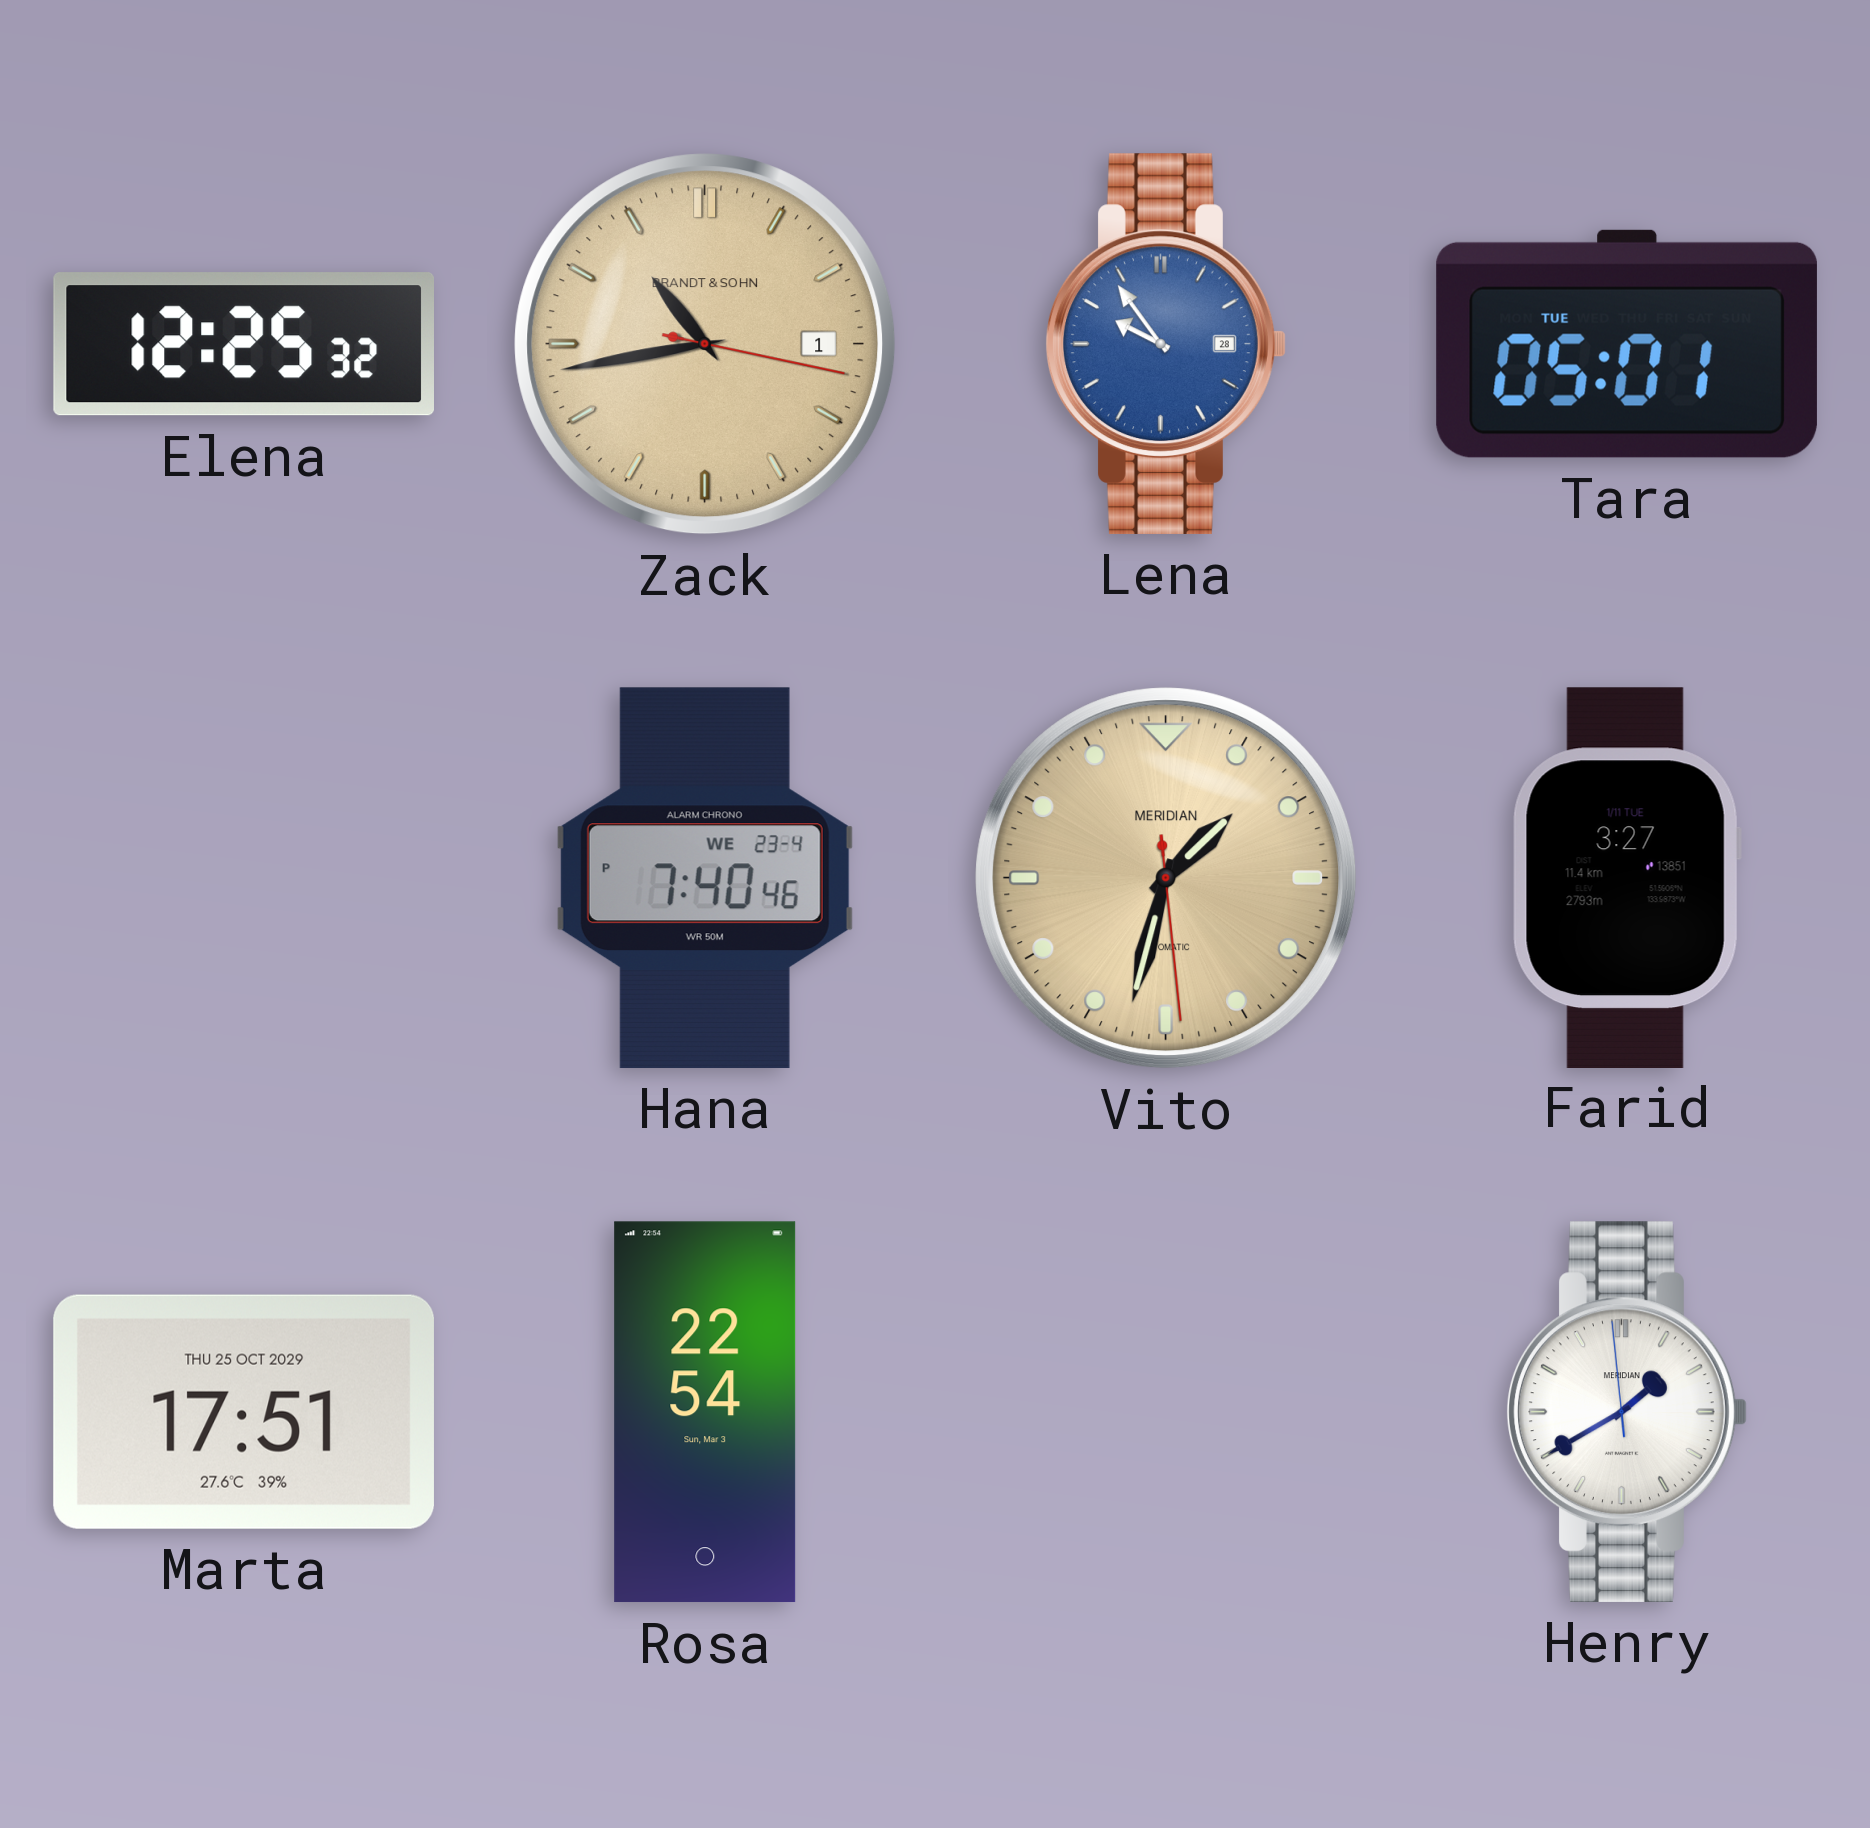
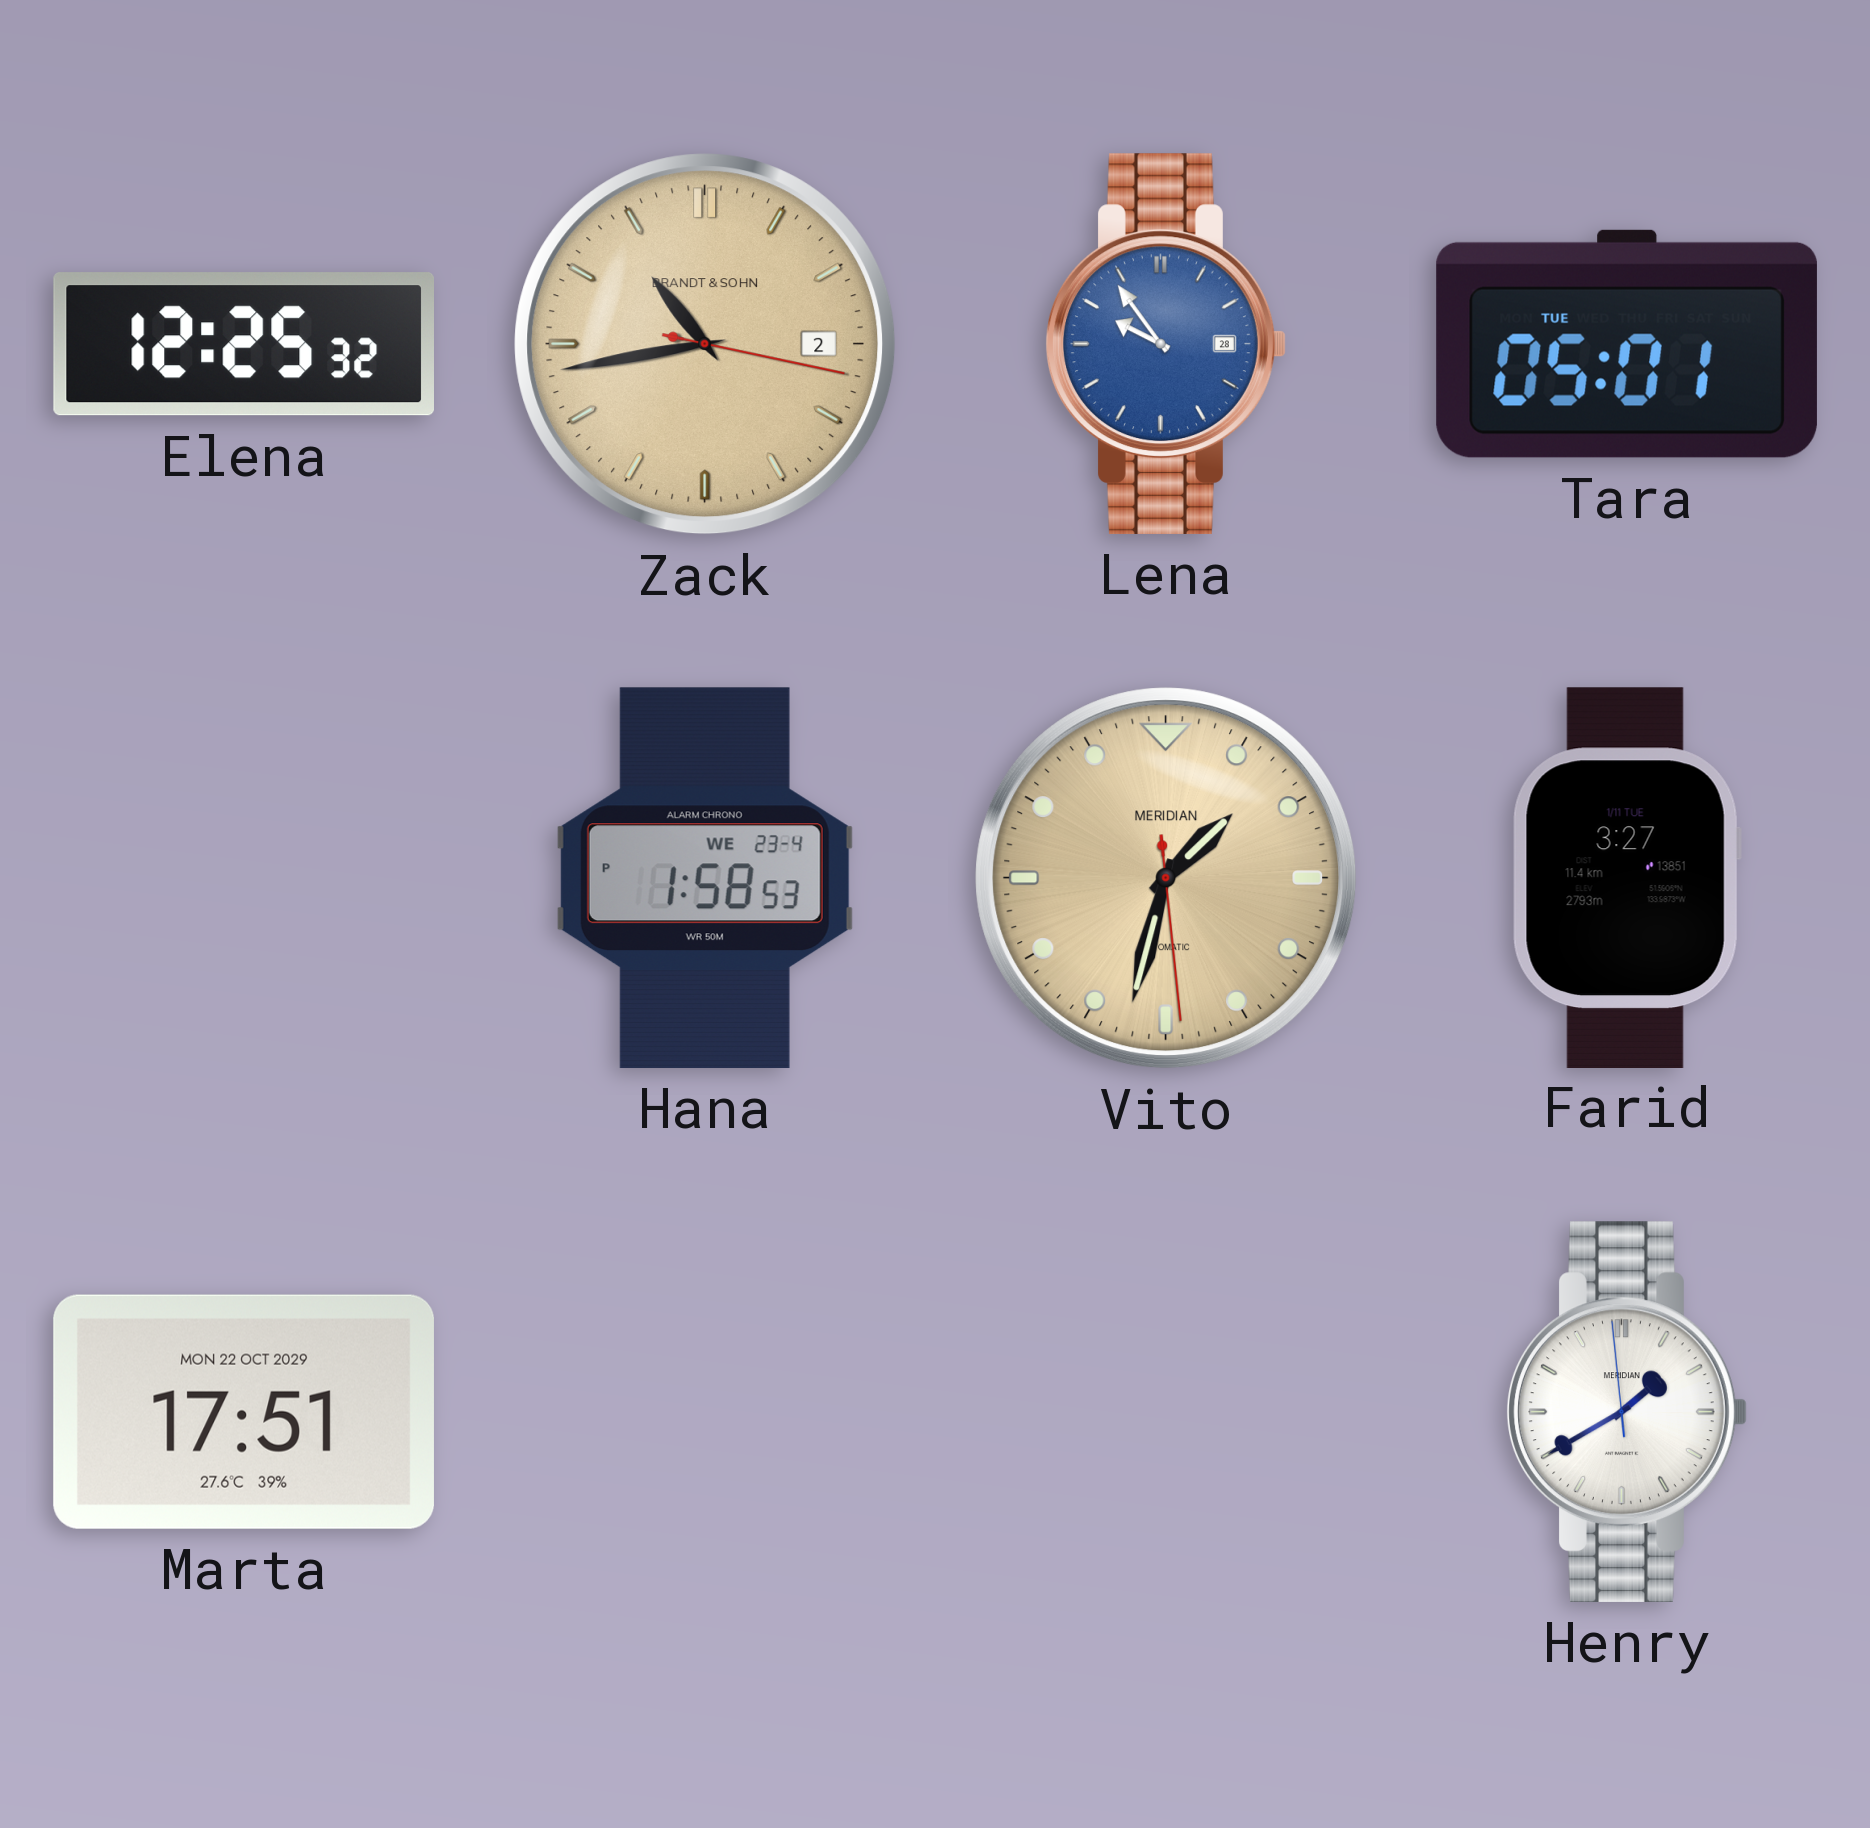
Zack date: 1 -> 2
Hana: 7:40 -> 1:58
Marta date: THU 25 OCT 2029 -> MON 22 OCT 2029
Rosa: 22:54 -> none
